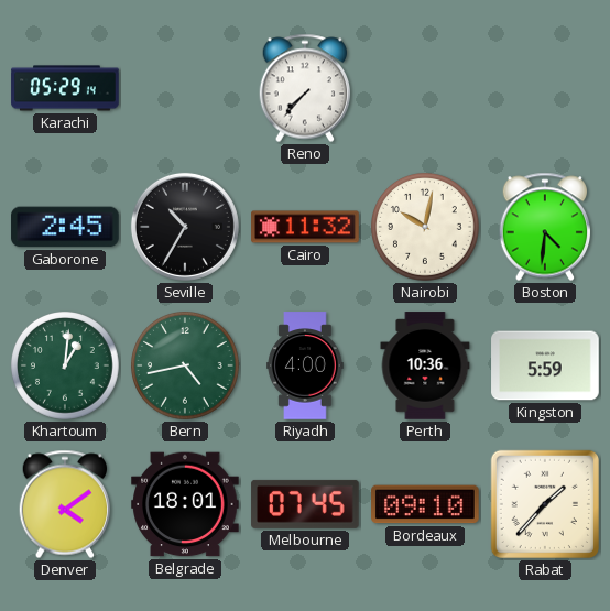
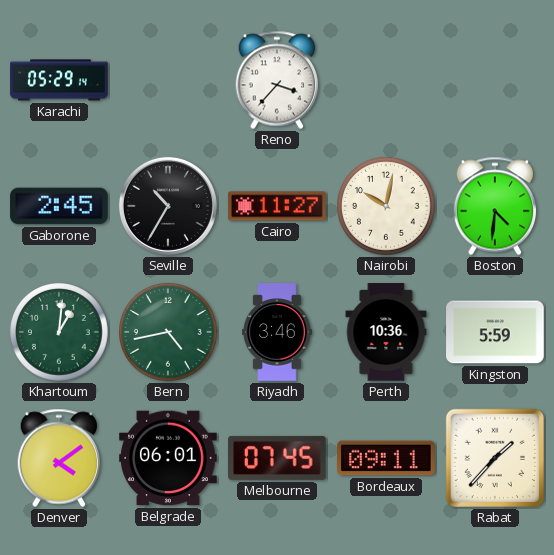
Reno: 7:37 -> 3:37
Cairo: 11:32 -> 11:27
Riyadh: 4:00 -> 3:46
Belgrade: 18:01 -> 06:01
Bordeaux: 09:10 -> 09:11
